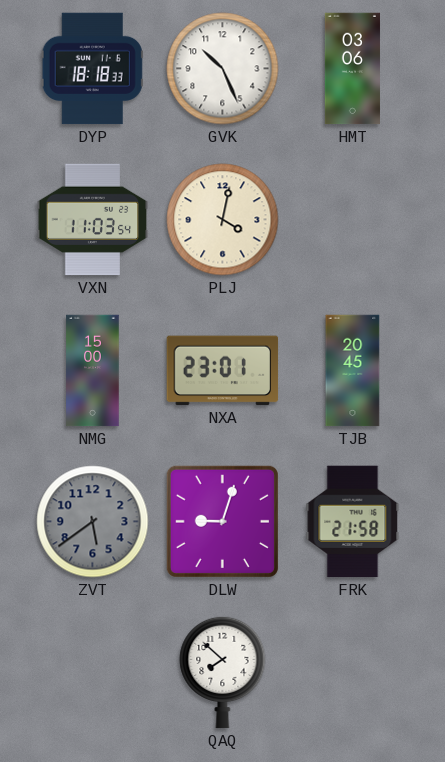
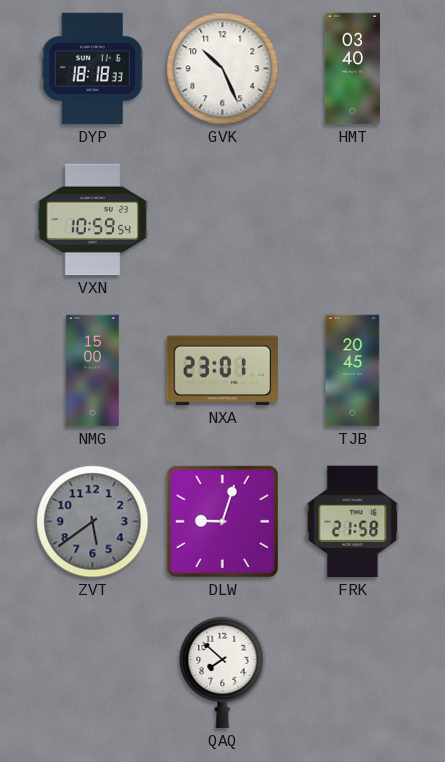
HMT: 03:06 -> 03:40
VXN: 11:03 -> 10:59
PLJ: 4:02 -> none
